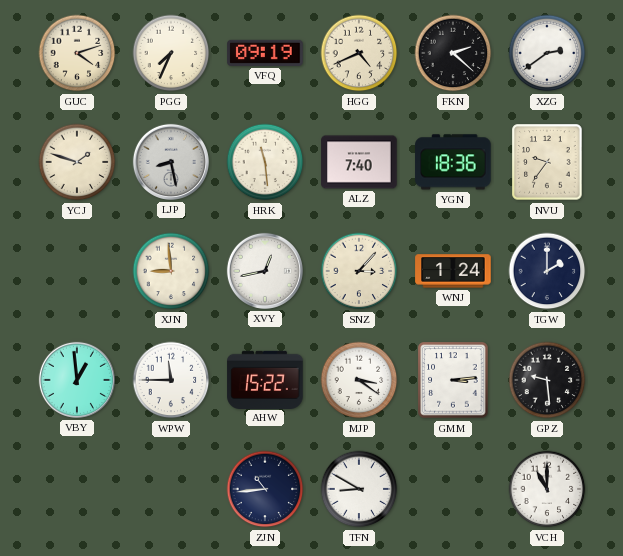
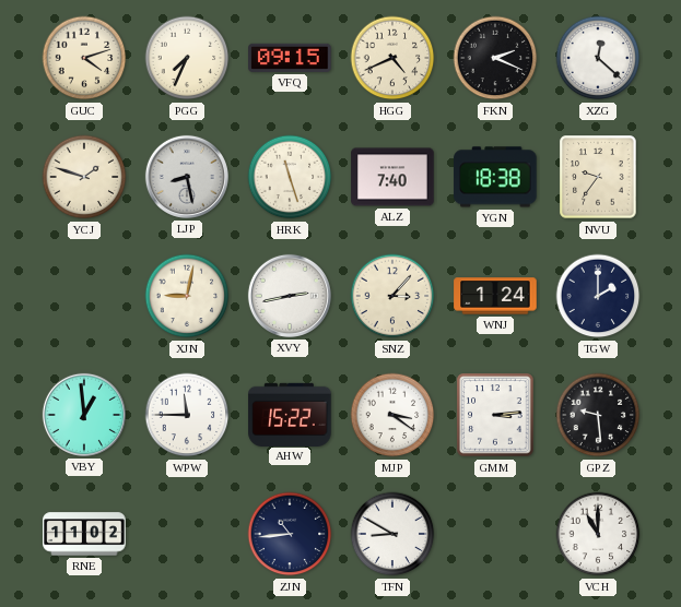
VFQ: 09:19 -> 09:15
FKN: 2:22 -> 2:19
XZG: 2:39 -> 12:22
HRK: 11:29 -> 11:27
YGN: 18:36 -> 18:38
XJN: 8:59 -> 9:02
XVY: 12:43 -> 2:43
RNE: none -> 11:02
